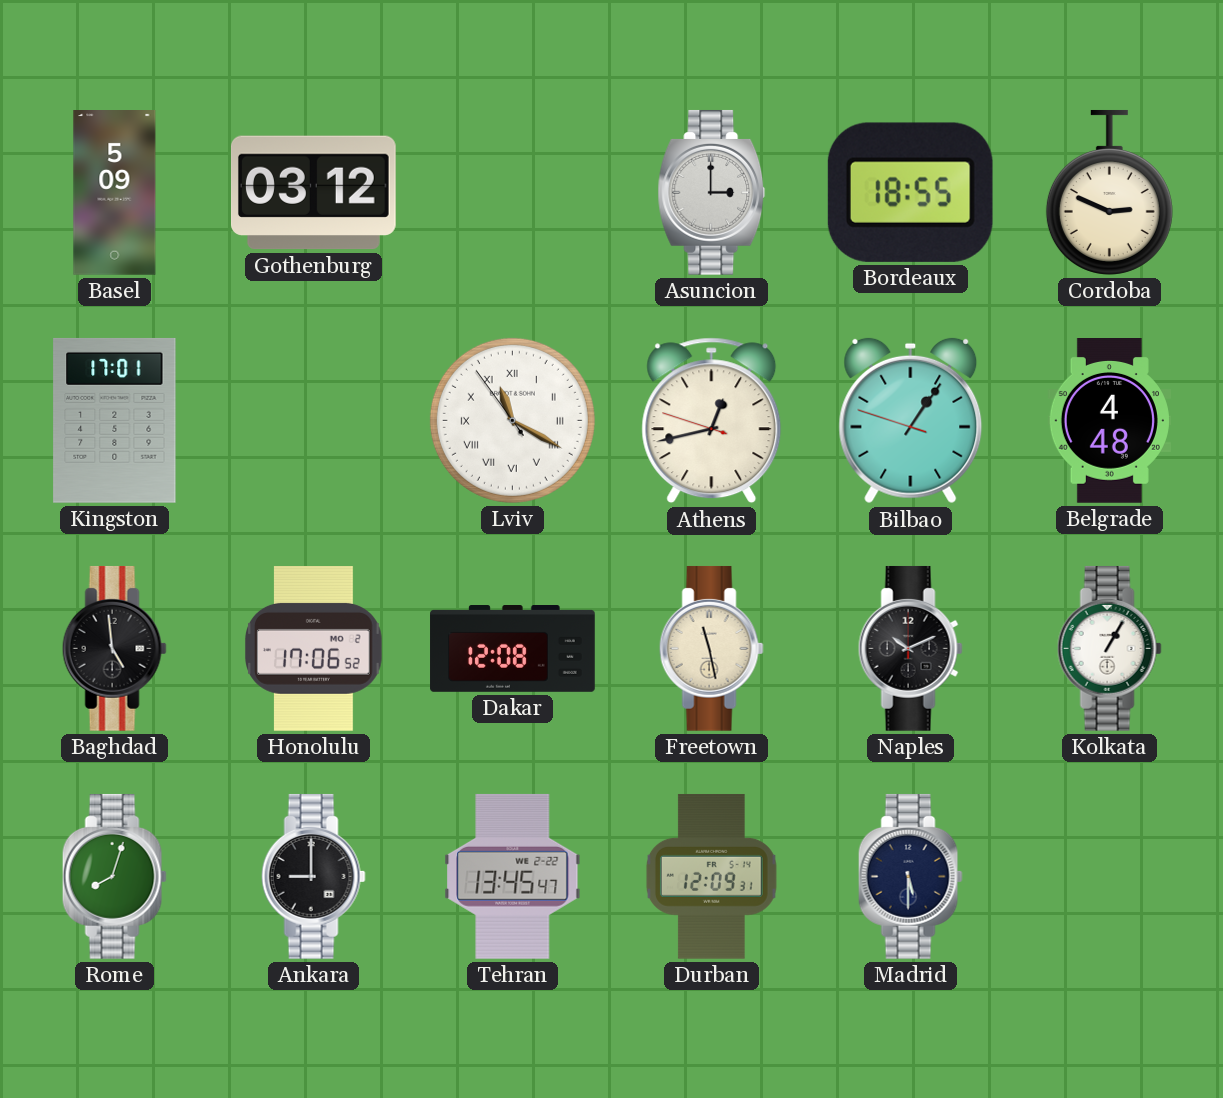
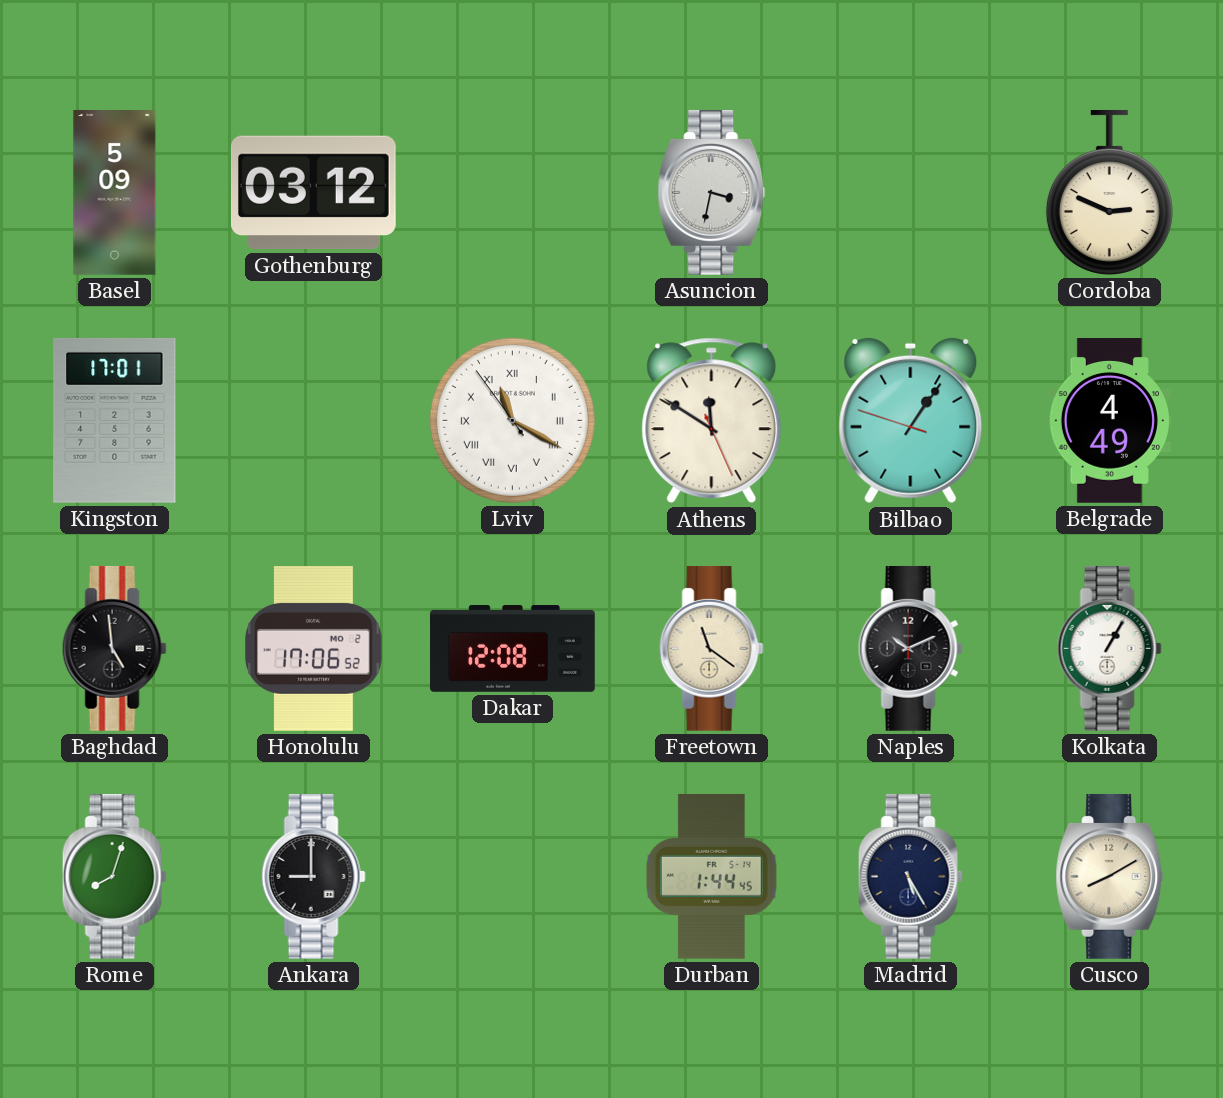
Asuncion: 3:00 -> 3:32
Bordeaux: 18:55 -> none
Athens: 12:42 -> 11:50
Belgrade: 4:48 -> 4:49
Freetown: 11:28 -> 11:21
Tehran: 13:45 -> none
Durban: 12:09 -> 1:44
Madrid: 5:30 -> 5:25
Cusco: none -> 8:10
